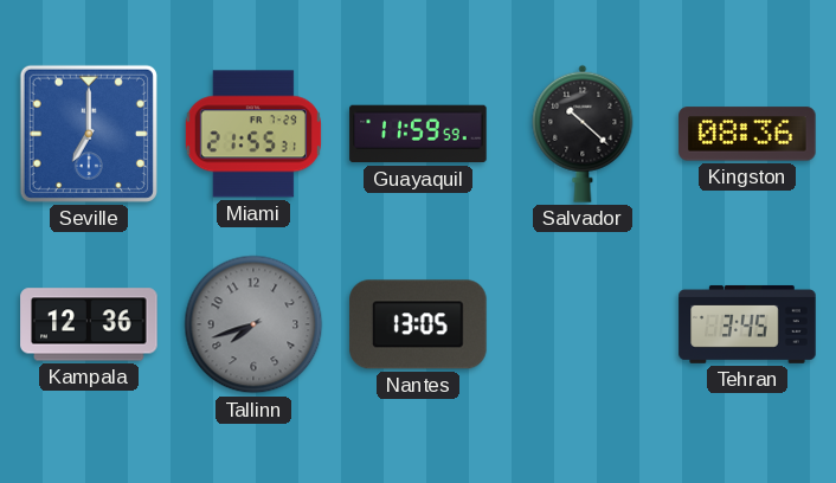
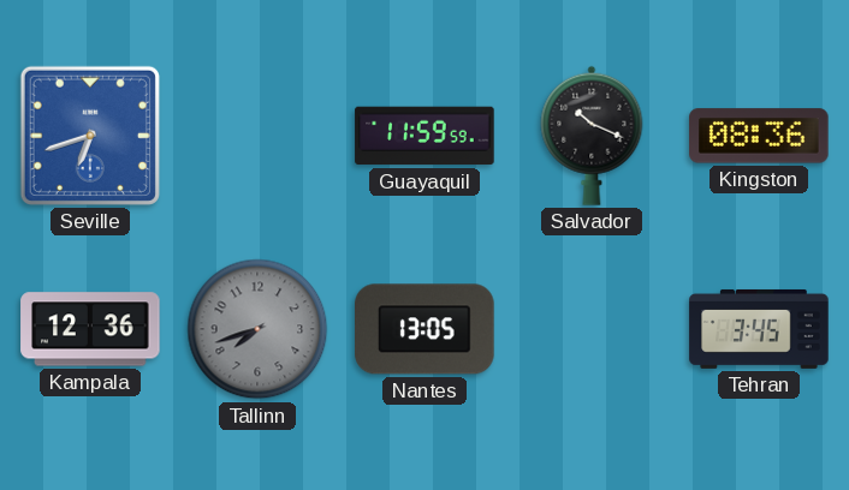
Seville: 7:00 -> 6:42
Miami: 21:55 -> none
Salvador: 10:22 -> 10:19
